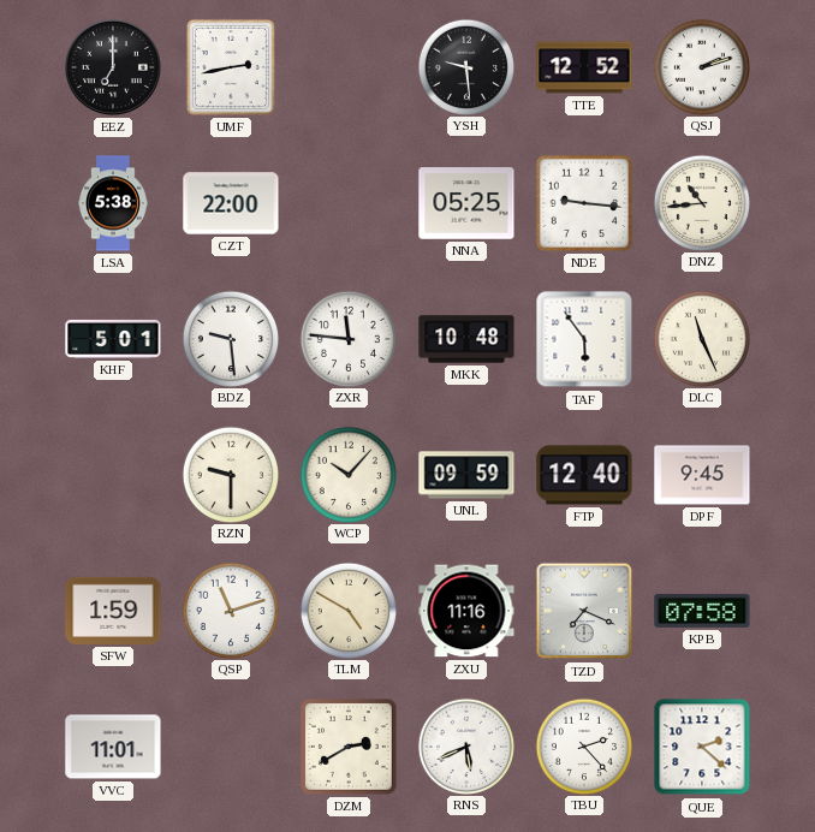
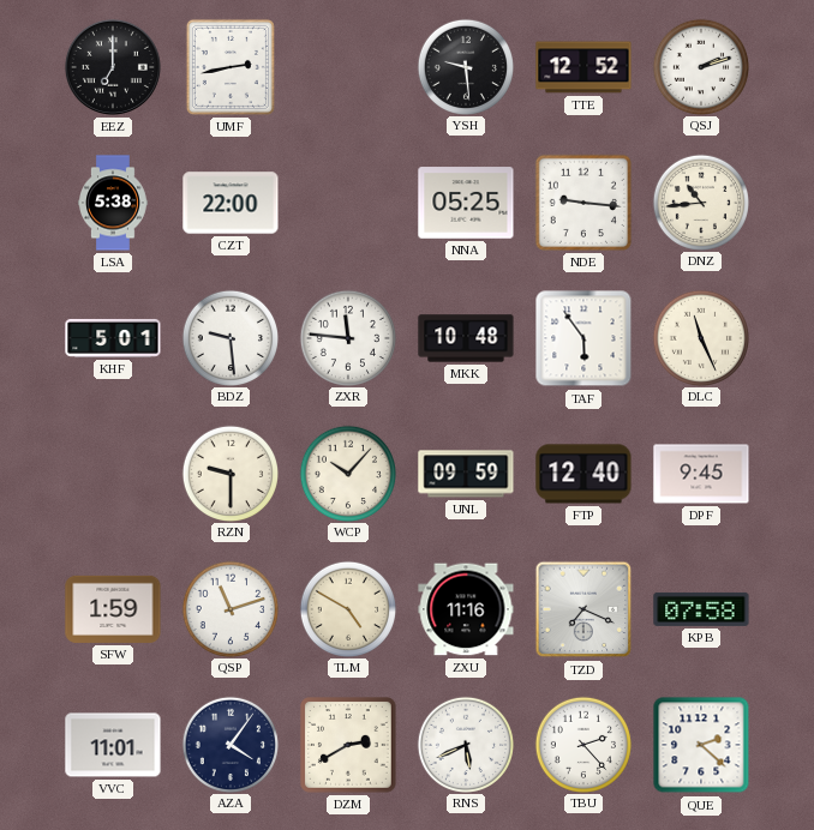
AZA: none -> 4:06
